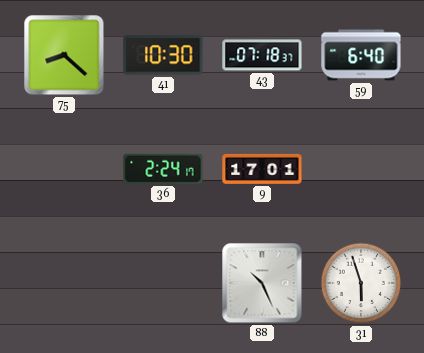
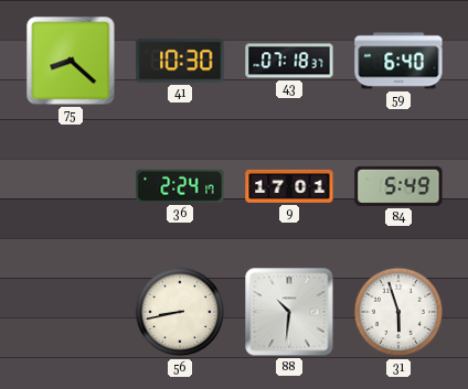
84: none -> 5:49
56: none -> 8:43
88: 10:26 -> 10:31
